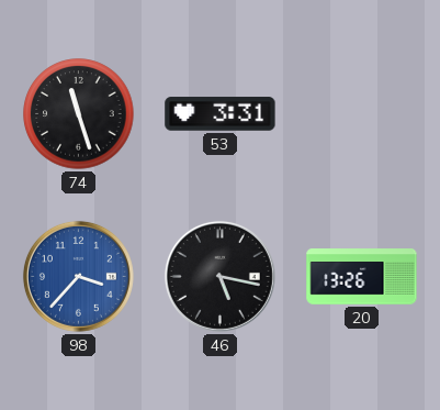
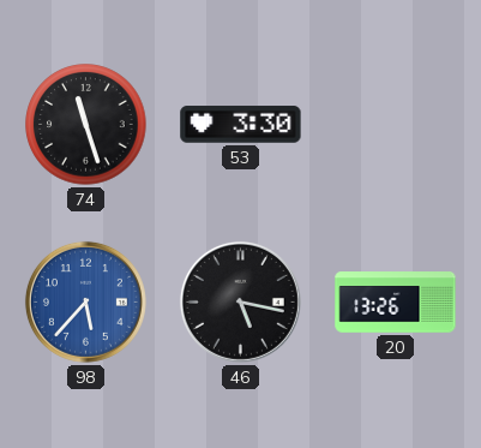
53: 3:31 -> 3:30
98: 3:37 -> 5:37
